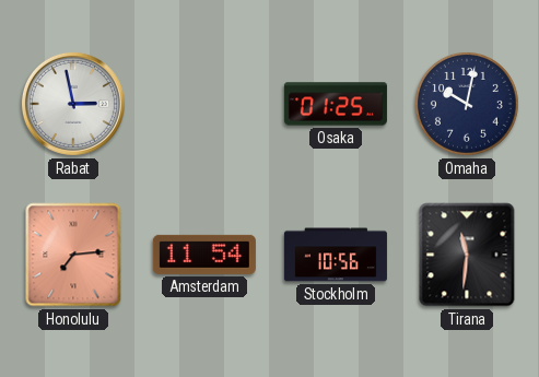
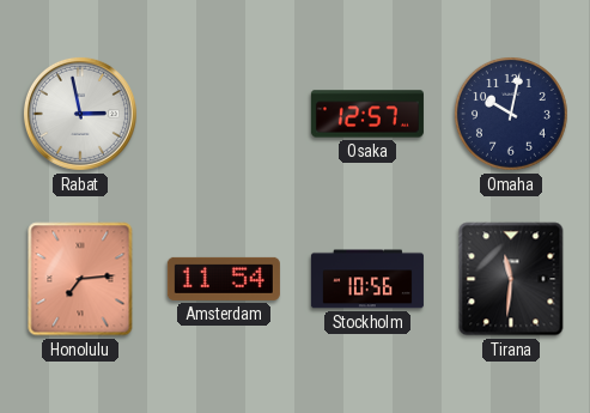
Osaka: 01:25 -> 12:57
